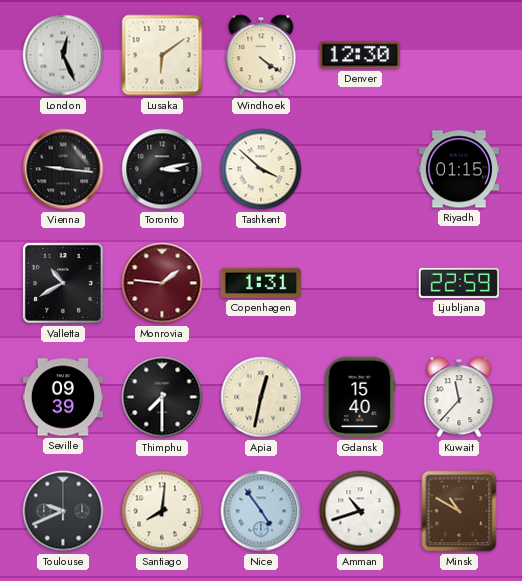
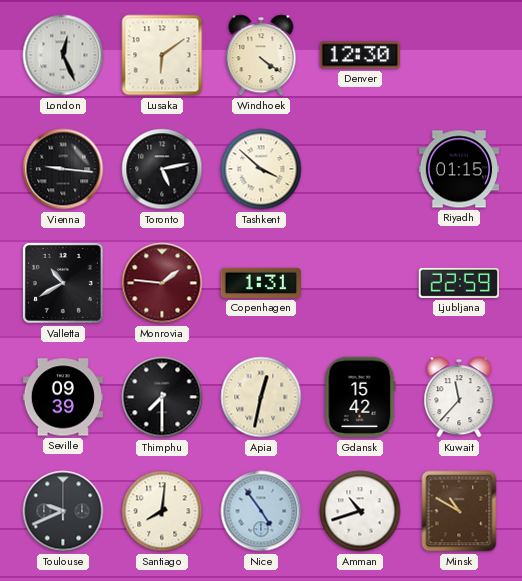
Toronto: 3:13 -> 5:13
Gdansk: 15:40 -> 15:42
